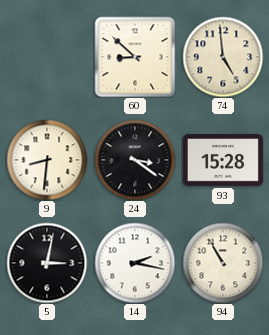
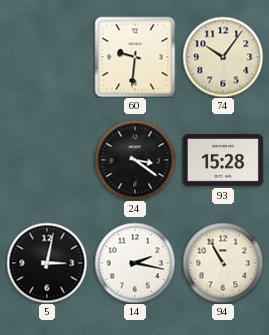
60: 8:52 -> 9:31
74: 4:59 -> 10:06
9: 8:31 -> none
